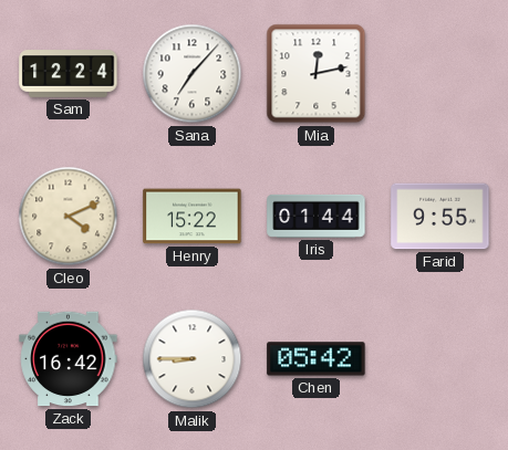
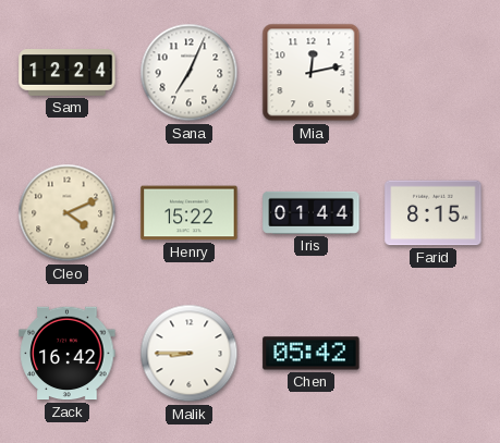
Sana: 7:07 -> 7:04
Farid: 9:55 -> 8:15
